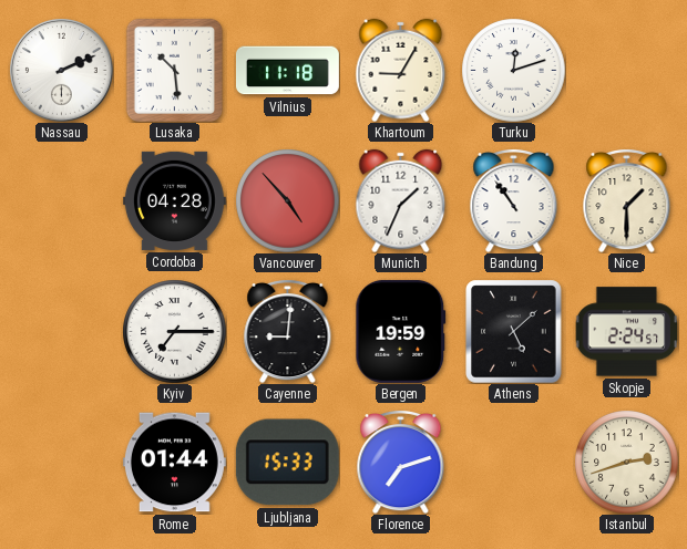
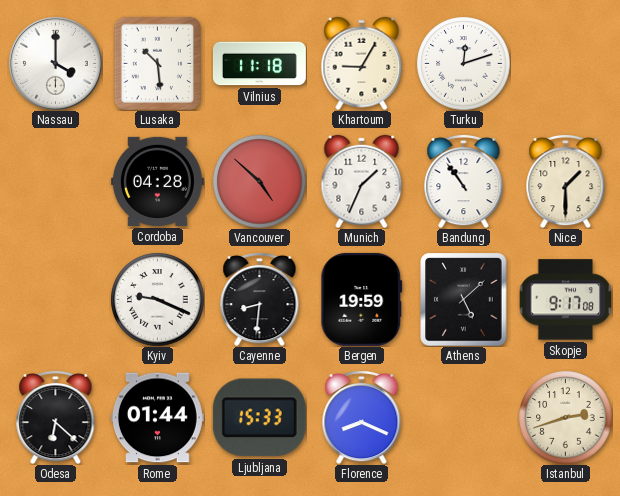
Nassau: 2:11 -> 4:00
Vancouver: 4:53 -> 4:52
Kyiv: 7:15 -> 9:19
Cayenne: 9:01 -> 8:31
Skopje: 2:24 -> 9:17
Odesa: none -> 6:22
Florence: 7:12 -> 8:19
